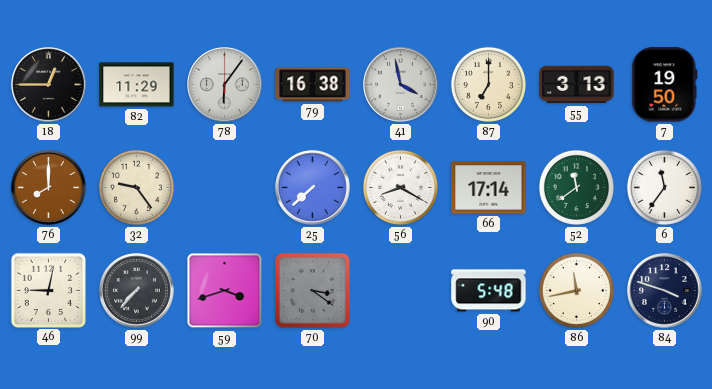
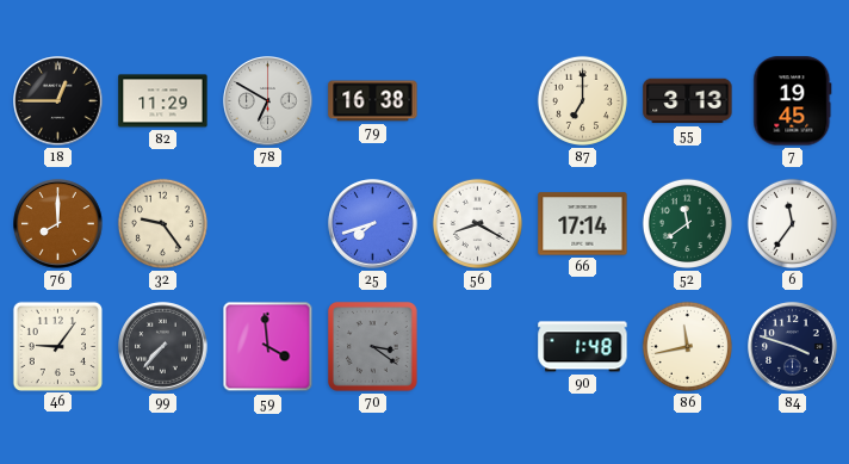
78: 6:06 -> 6:50
41: 3:58 -> none
7: 19:50 -> 19:45
25: 7:38 -> 7:42
46: 9:02 -> 9:06
59: 3:42 -> 3:59
90: 5:48 -> 1:48
